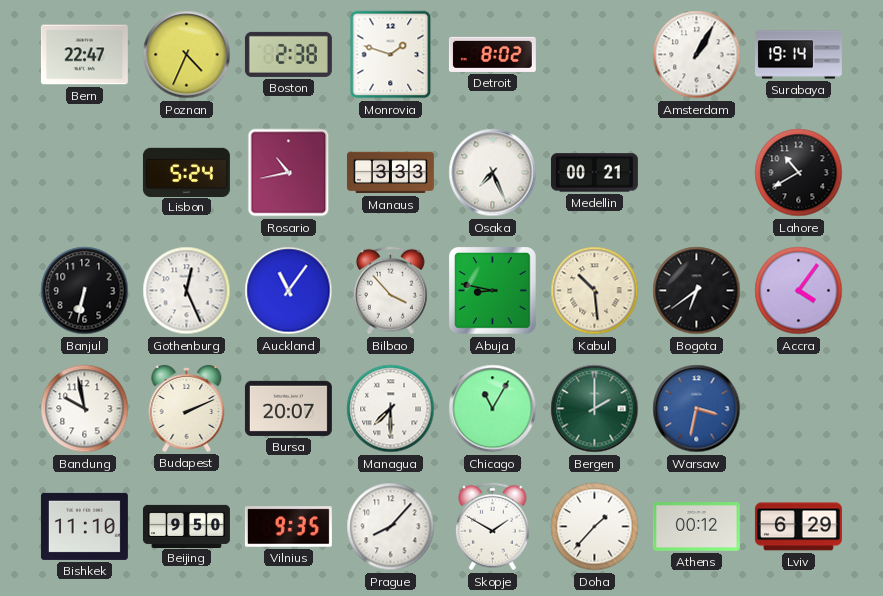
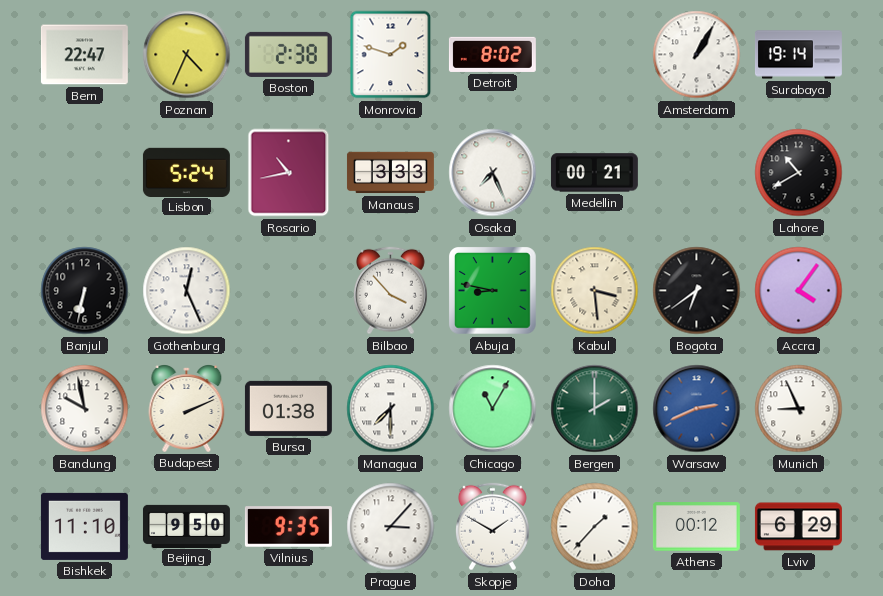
Auckland: 11:06 -> none
Kabul: 10:29 -> 3:29
Bursa: 20:07 -> 01:38
Warsaw: 3:32 -> 2:41
Munich: none -> 8:56
Prague: 8:07 -> 3:07
